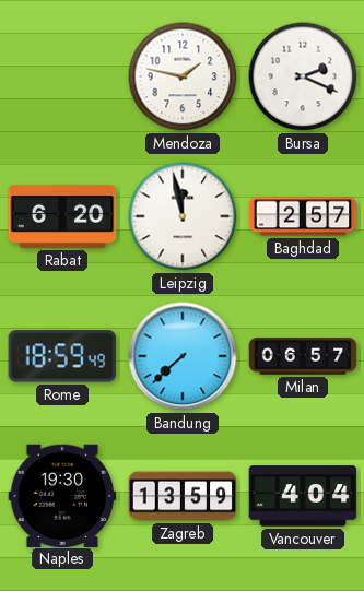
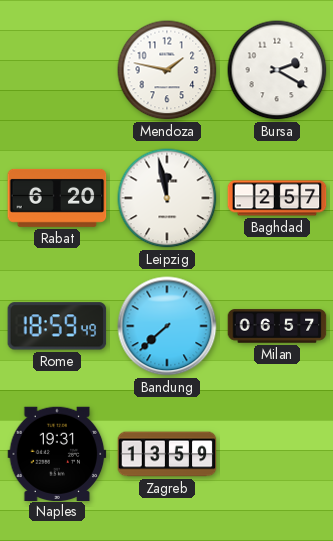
Bursa: 2:19 -> 2:20
Naples: 19:30 -> 19:31
Vancouver: 4:04 -> none
